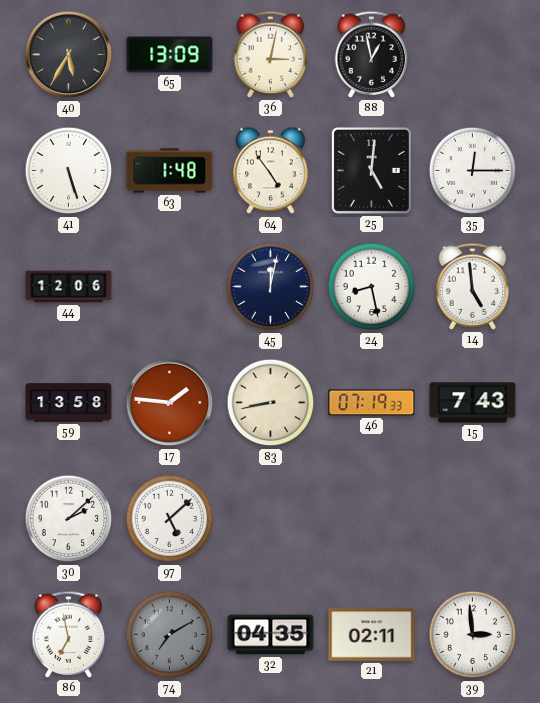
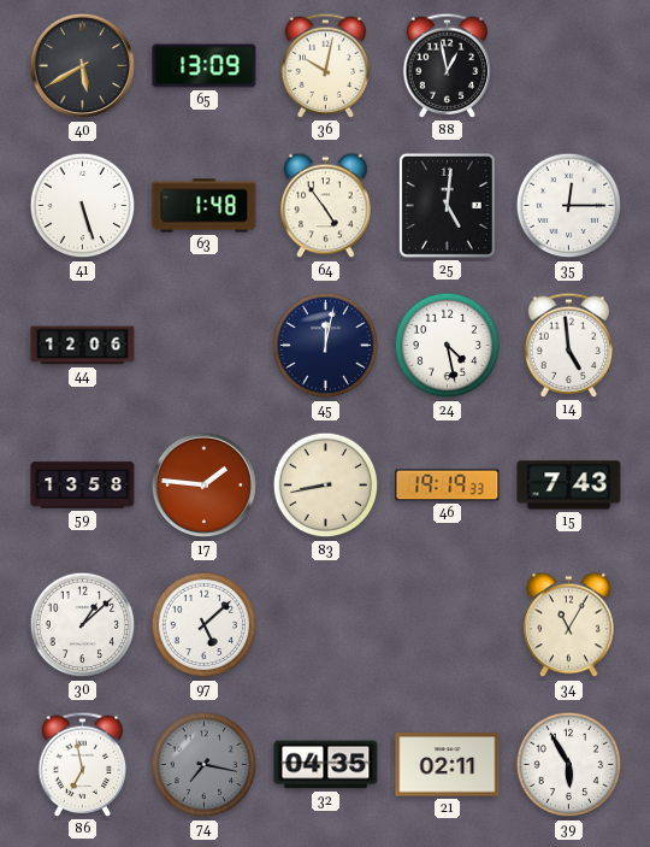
40: 5:35 -> 5:40
36: 3:02 -> 10:02
24: 8:28 -> 4:28
46: 07:19 -> 19:19
30: 2:08 -> 1:08
34: none -> 11:05
74: 7:10 -> 7:17
39: 2:59 -> 5:55
